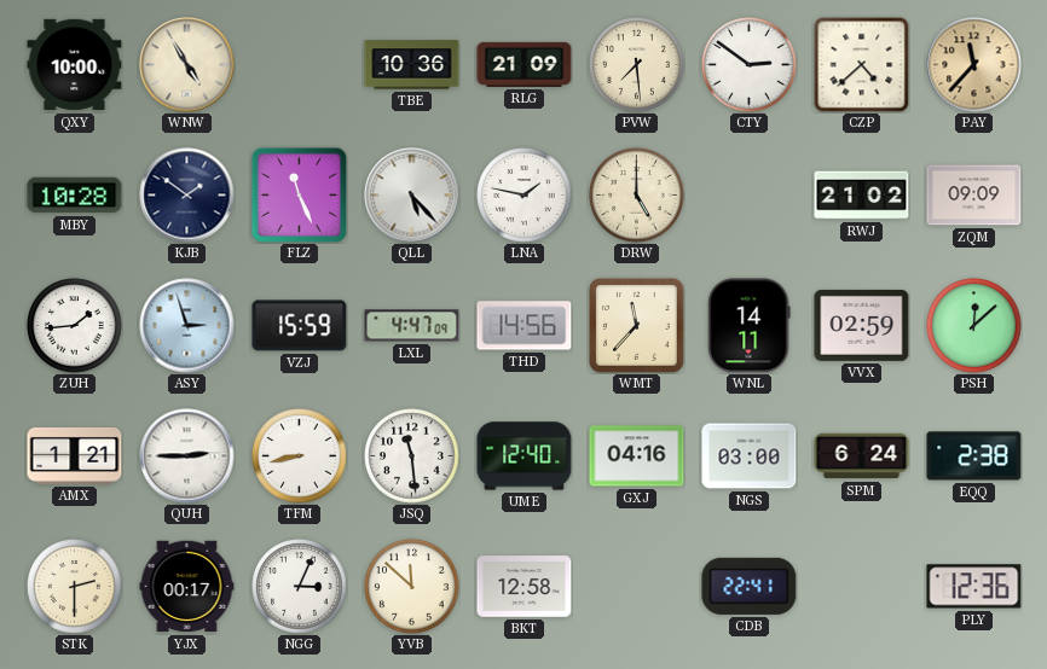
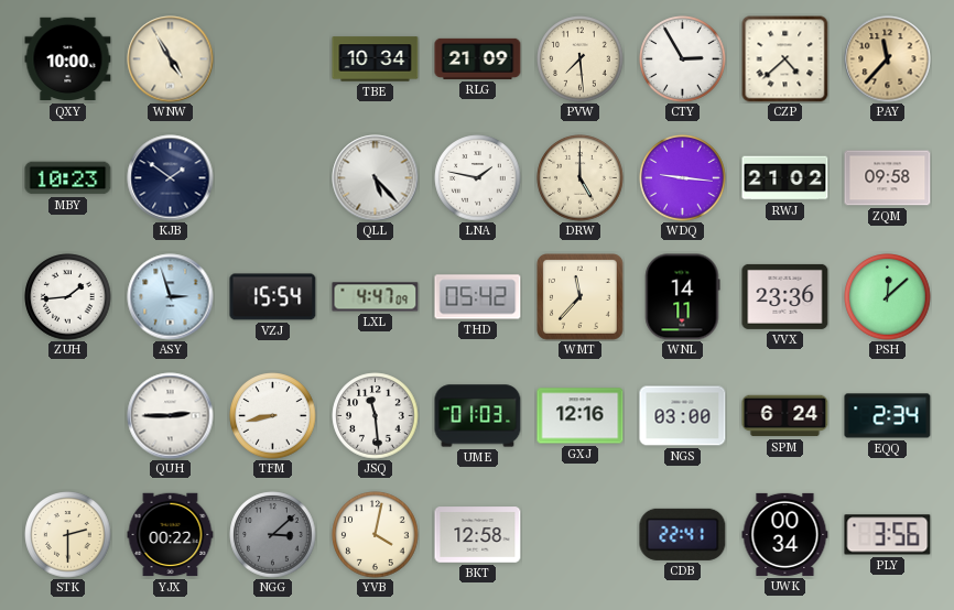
TBE: 10:36 -> 10:34
CTY: 2:51 -> 2:55
MBY: 10:28 -> 10:23
FLZ: 11:26 -> none
WDQ: none -> 9:16
ZQM: 09:09 -> 09:58
VZJ: 15:59 -> 15:54
THD: 14:56 -> 05:42
VVX: 02:59 -> 23:36
AMX: 1:21 -> none
UME: 12:40 -> 01:03
GXJ: 04:16 -> 12:16
EQQ: 2:38 -> 2:34
YJX: 00:17 -> 00:22
NGG: 3:04 -> 3:08
NGG dial: white -> grey
YVB: 11:52 -> 4:02
UWK: none -> 00:34
PLY: 12:36 -> 3:56
